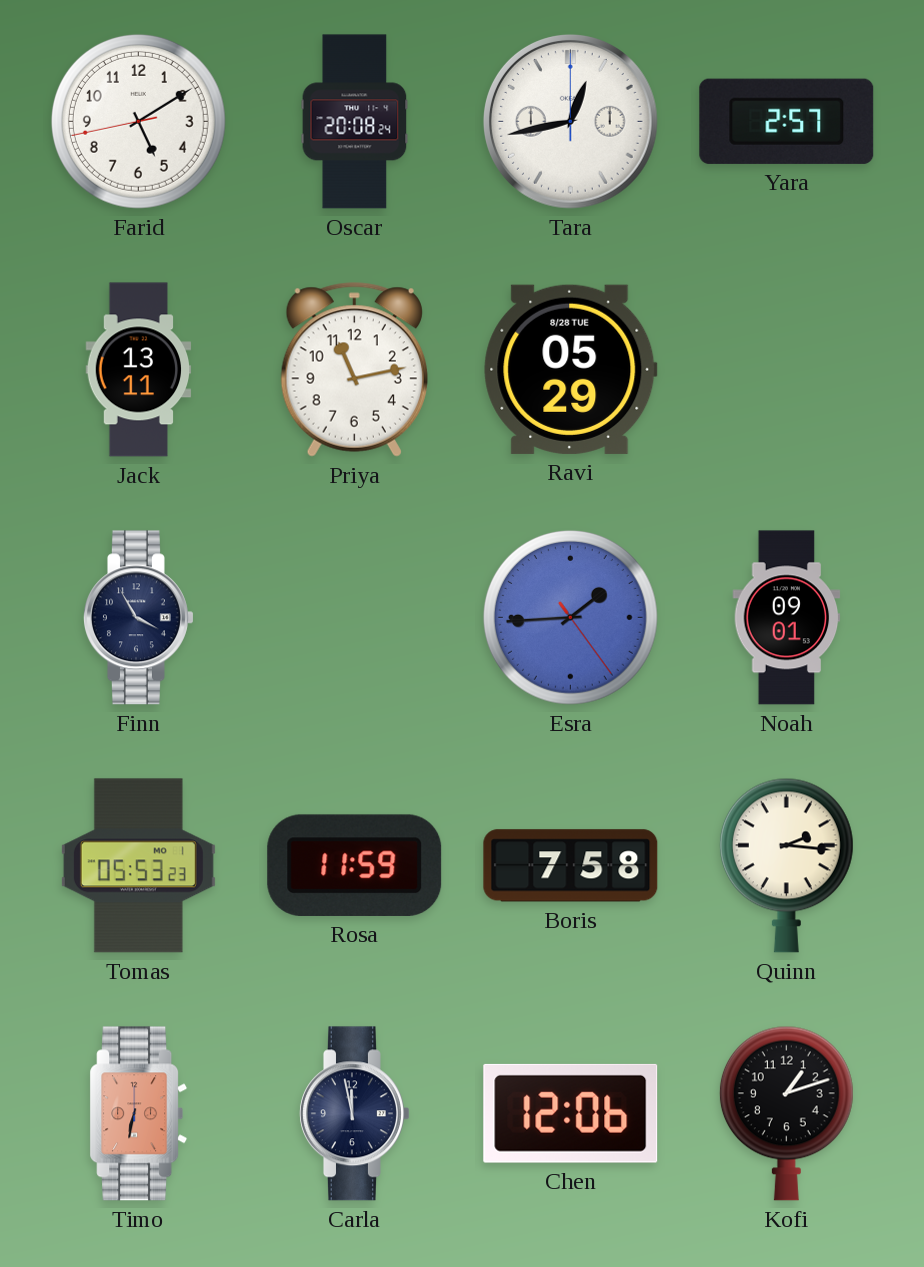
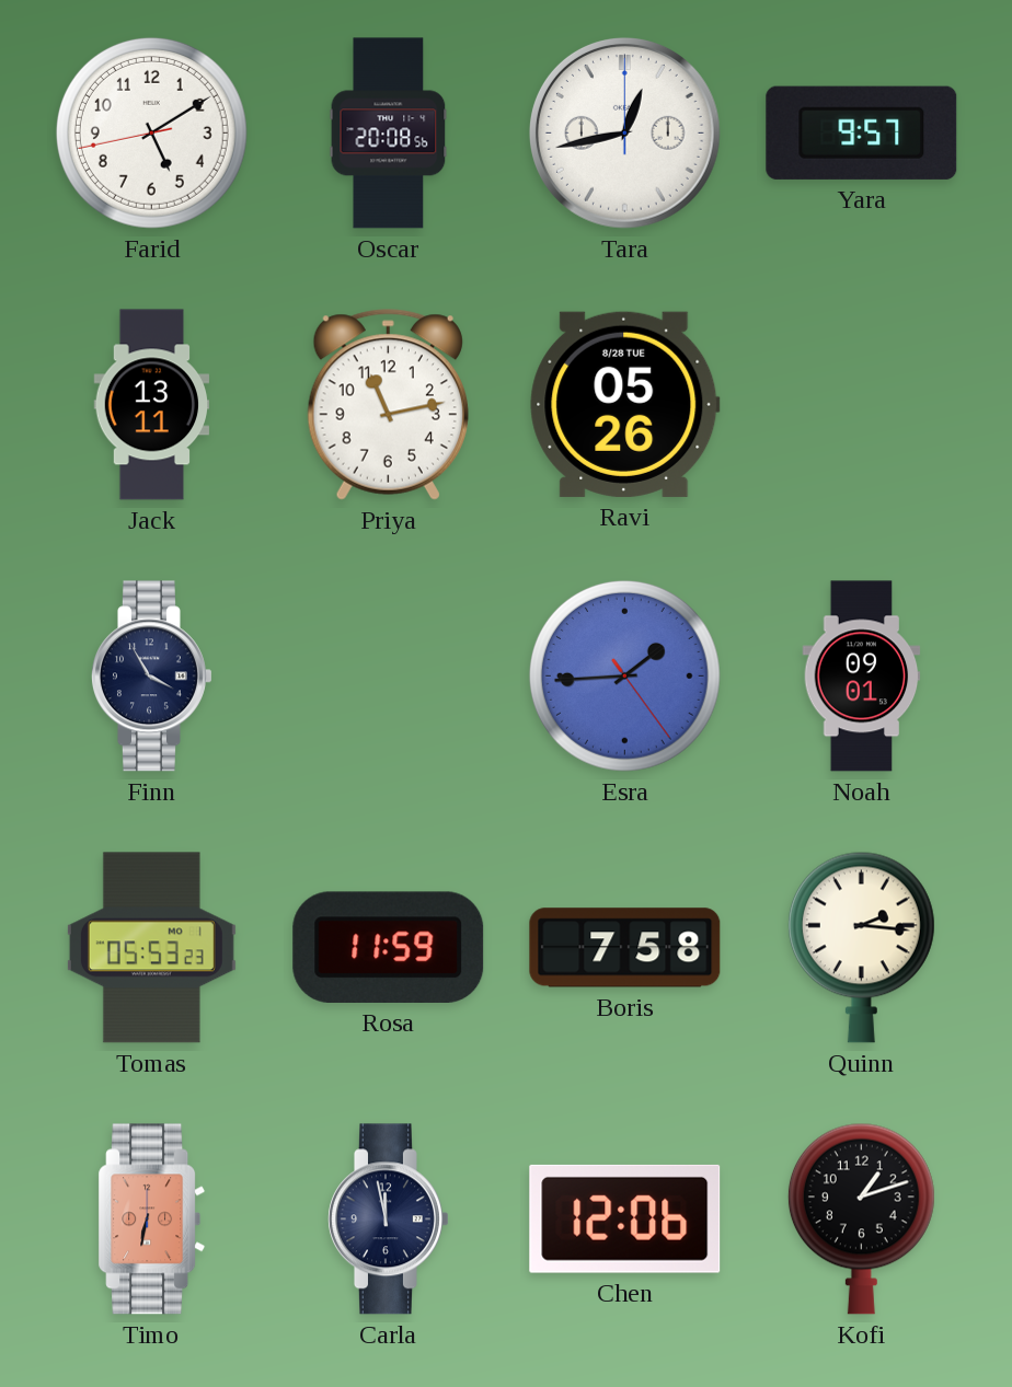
Oscar: 20:08:24 -> 20:08:56
Yara: 2:57 -> 9:57
Ravi: 05:29 -> 05:26
